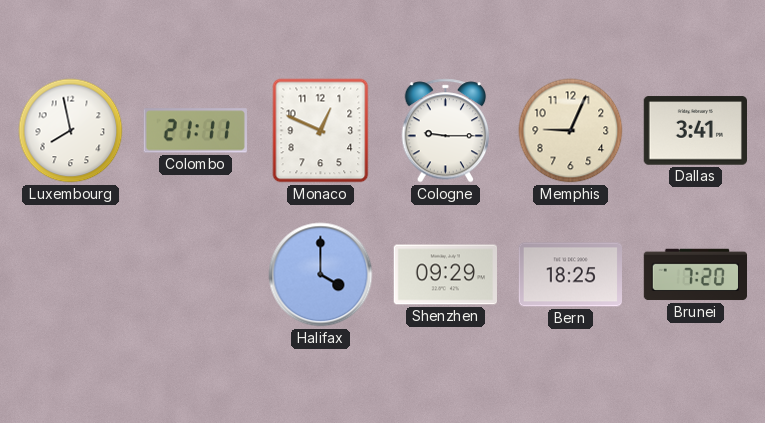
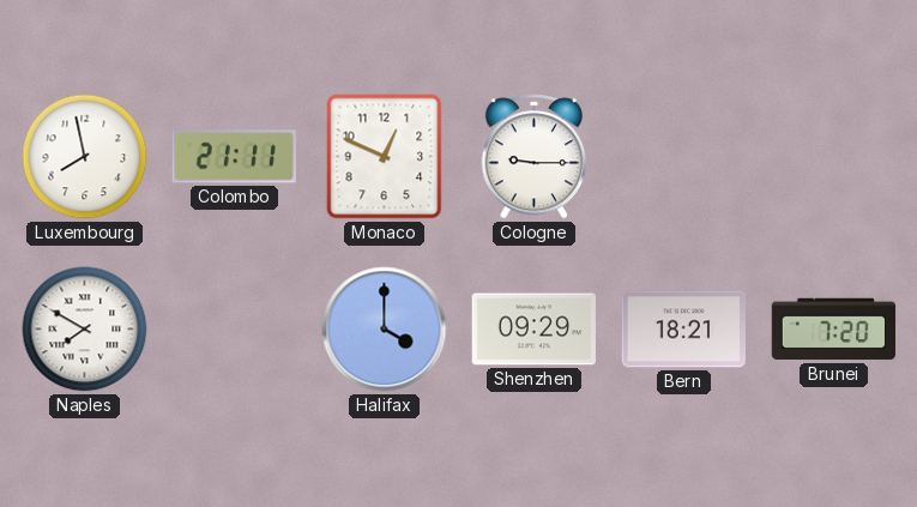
Memphis: 9:04 -> none
Dallas: 3:41 -> none
Naples: none -> 7:50
Bern: 18:25 -> 18:21
